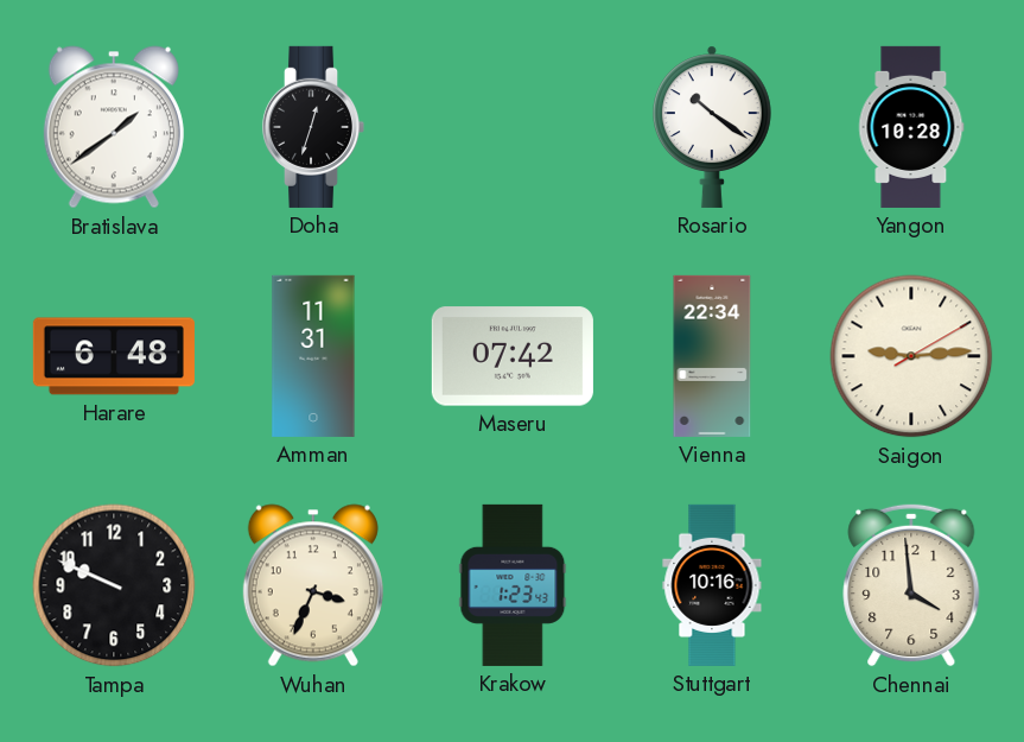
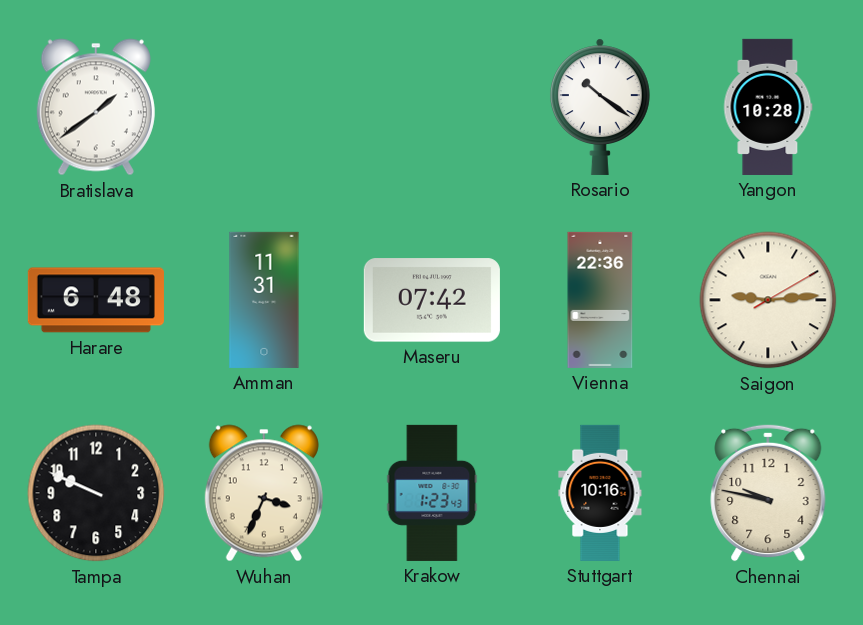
Doha: 12:33 -> none
Vienna: 22:34 -> 22:36
Chennai: 3:59 -> 9:47
